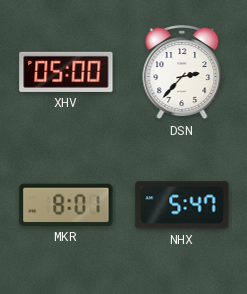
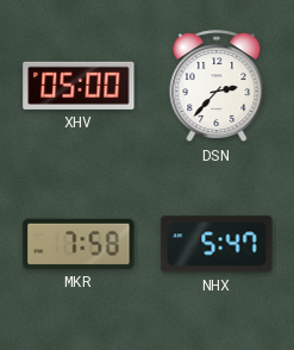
MKR: 8:01 -> 7:58
